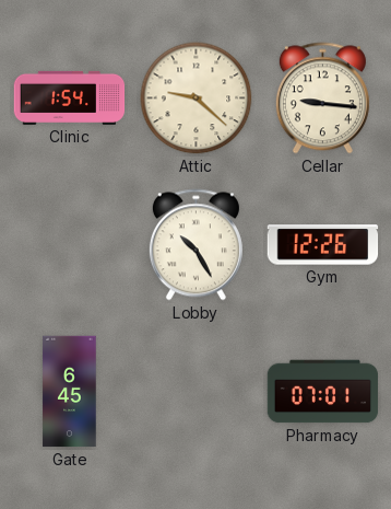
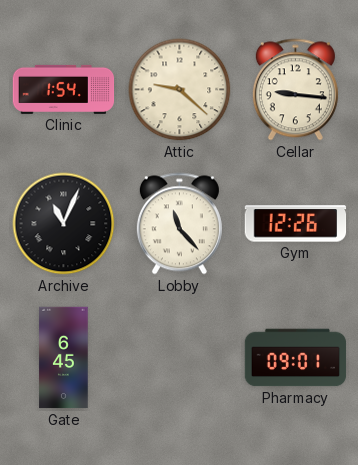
Archive: none -> 11:04
Lobby: 10:25 -> 11:23
Pharmacy: 07:01 -> 09:01
